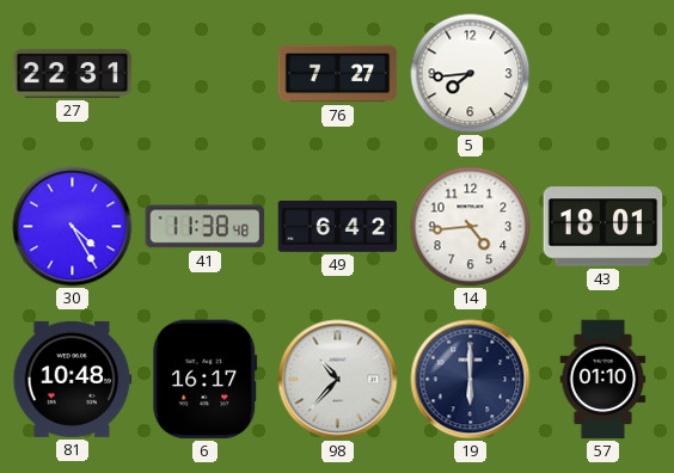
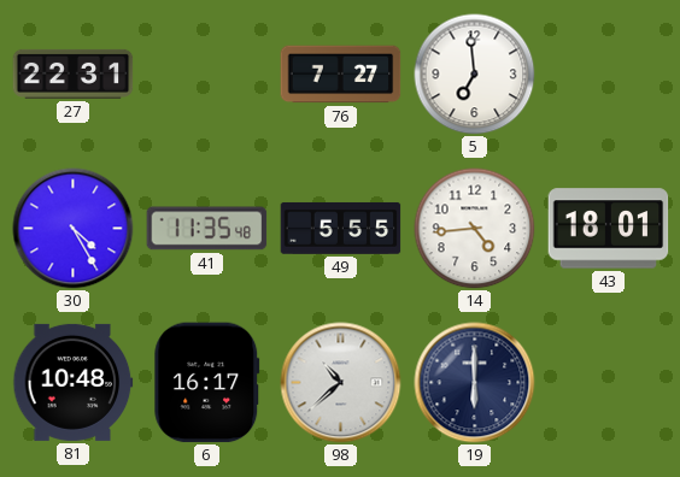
5: 7:44 -> 6:59
41: 11:38 -> 11:35
49: 6:42 -> 5:55
98: 10:37 -> 10:38
57: 01:10 -> none
